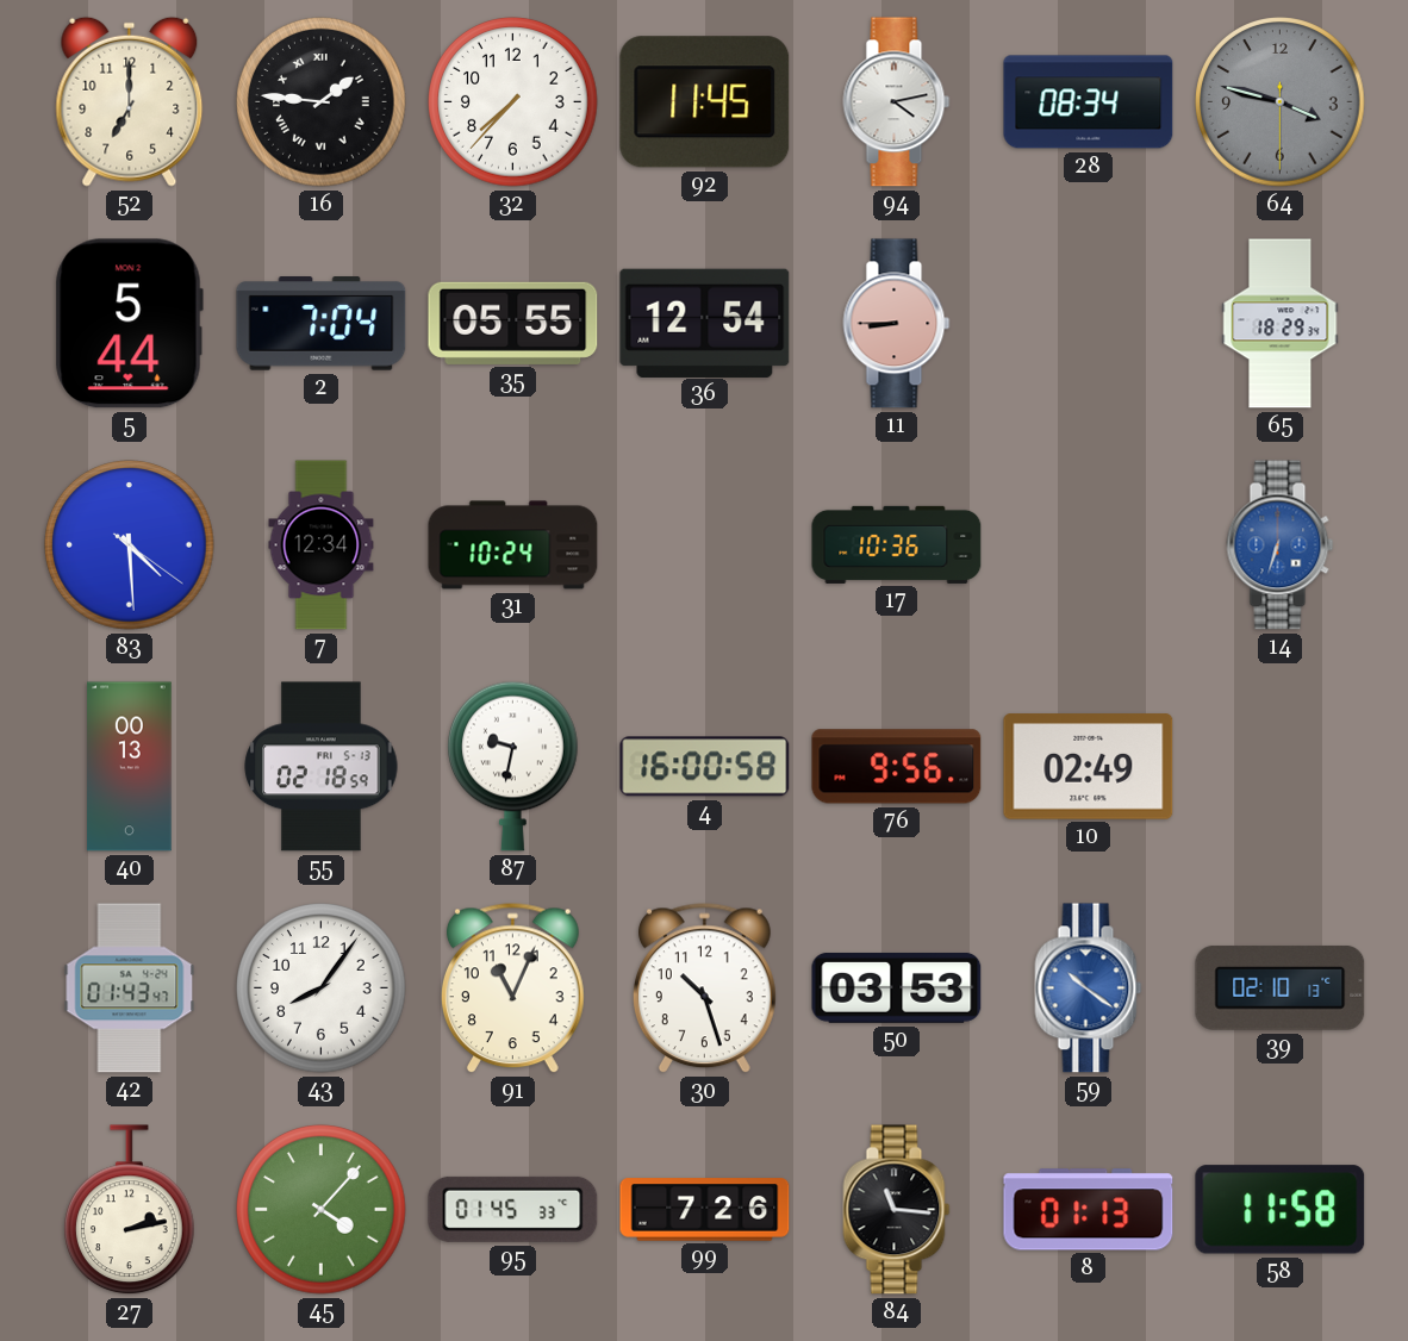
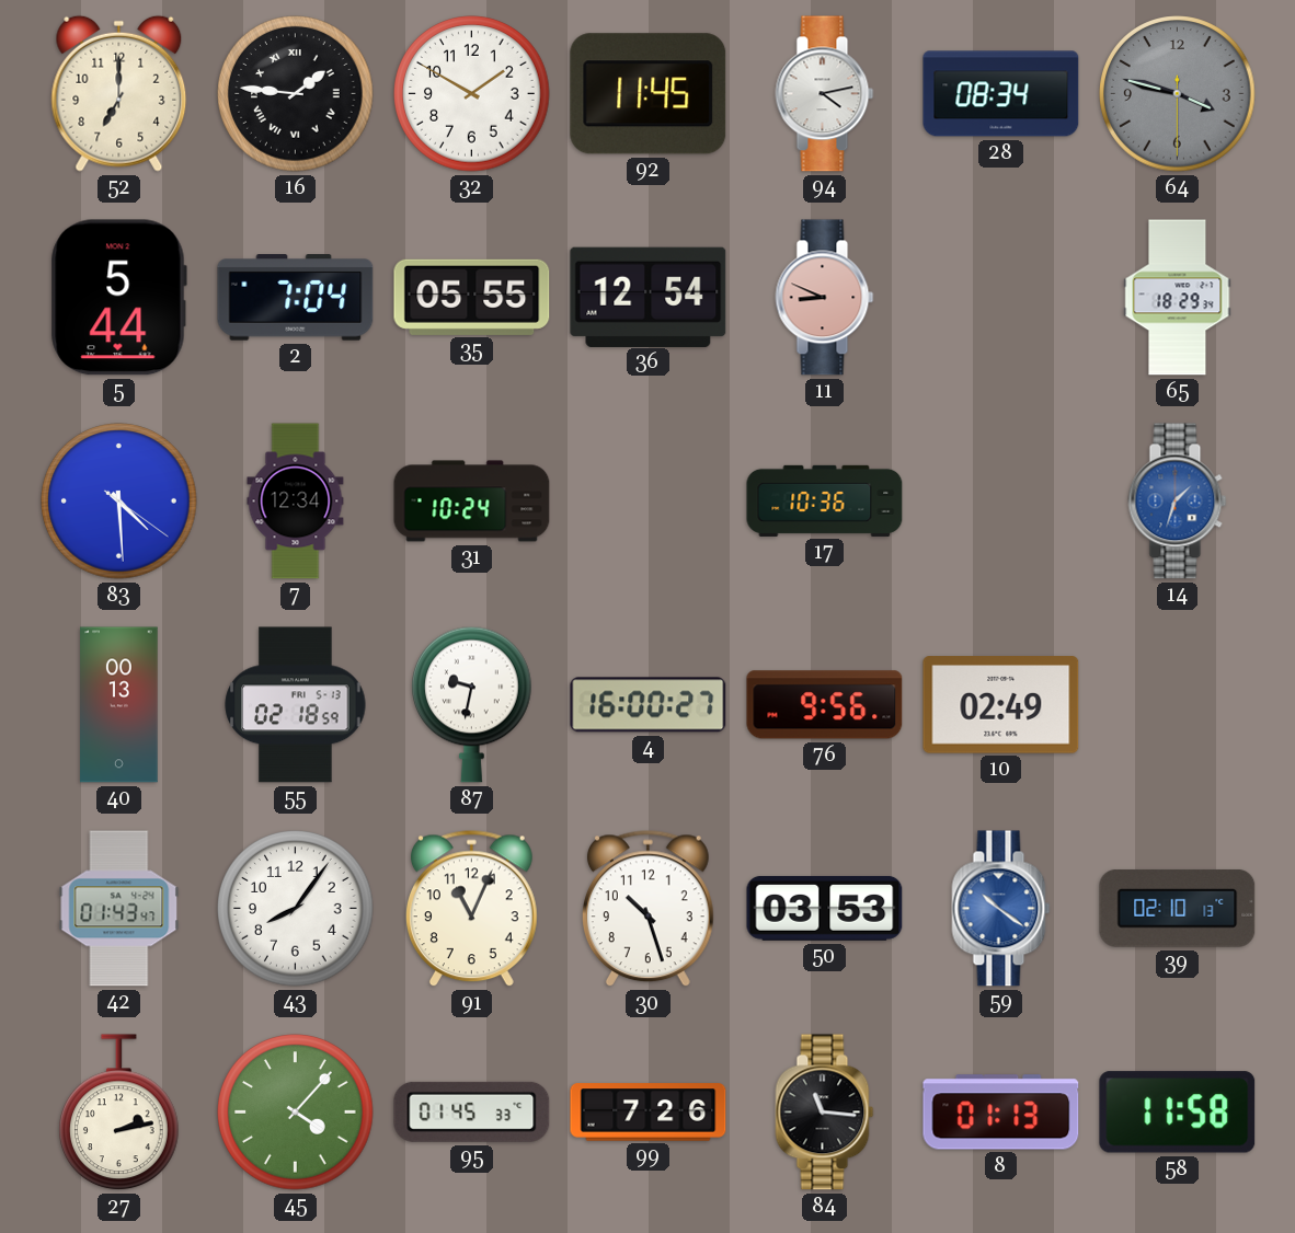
32: 7:37 -> 1:50
11: 8:45 -> 8:49
14: 6:33 -> 1:33
4: 16:00:58 -> 16:00:27
